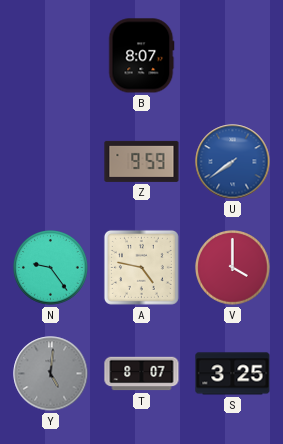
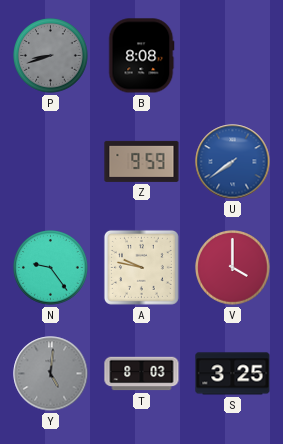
P: none -> 8:42
B: 8:07 -> 8:08
A: 4:47 -> 9:47
T: 8:07 -> 8:03
